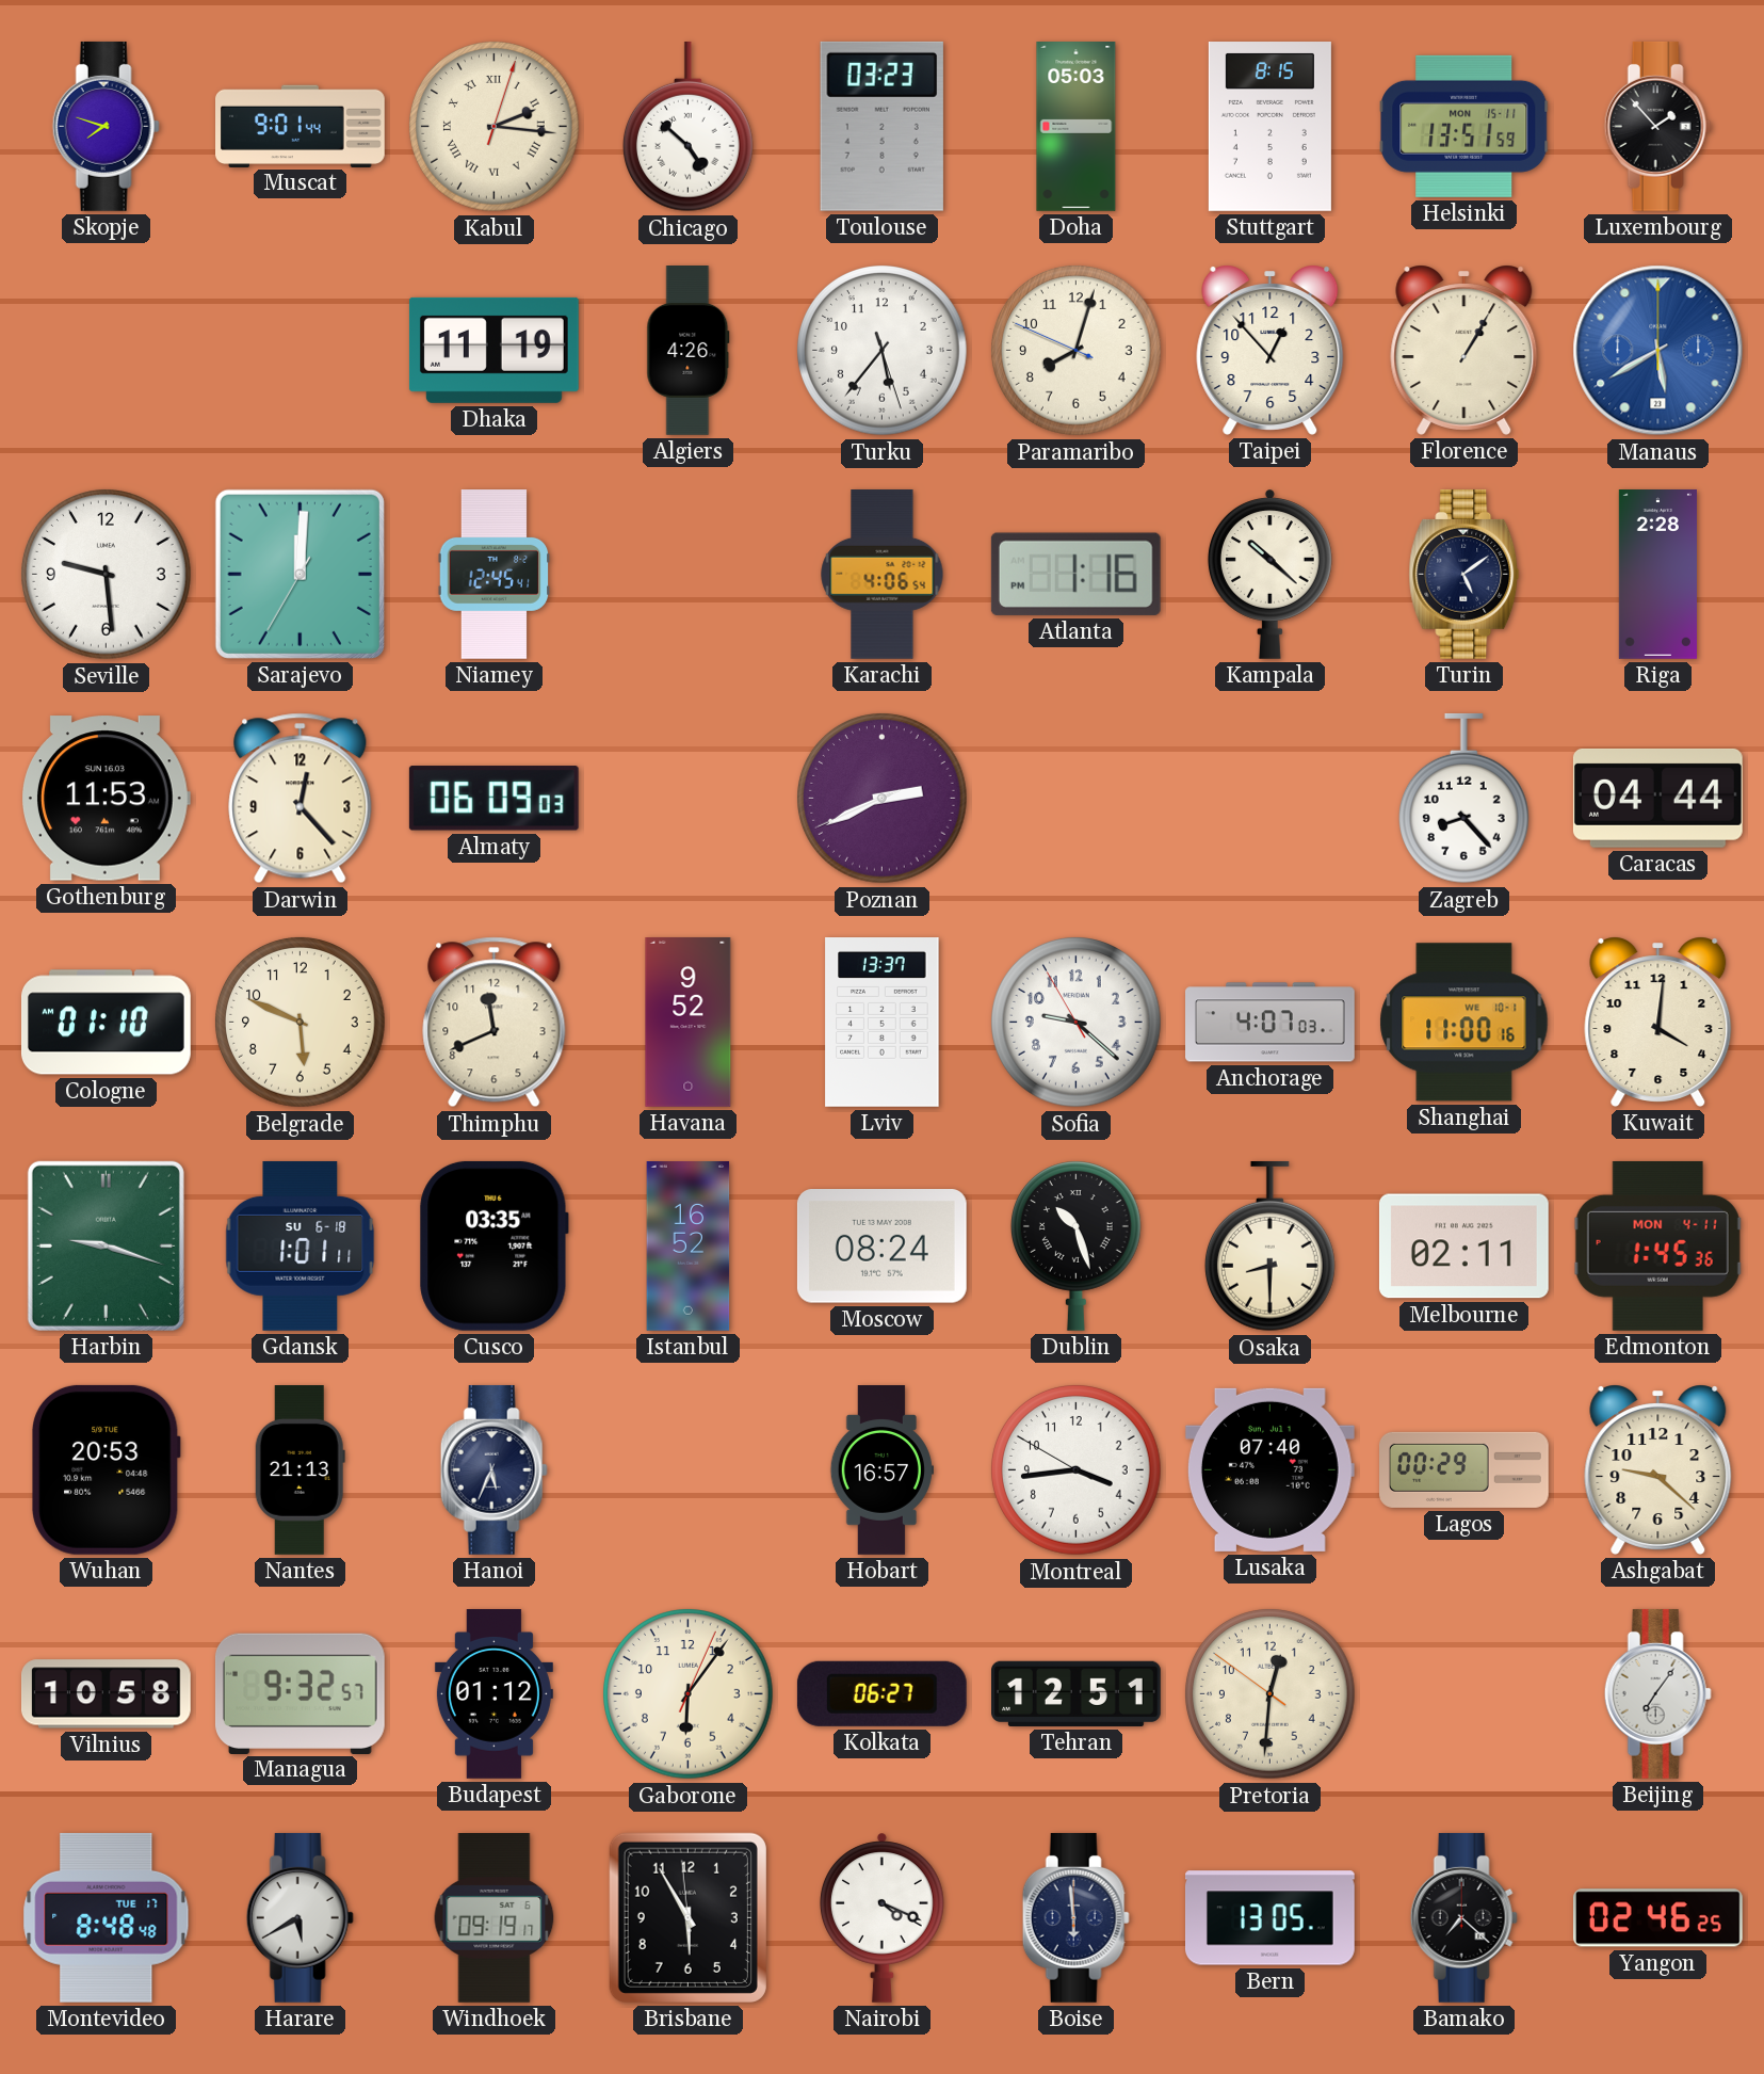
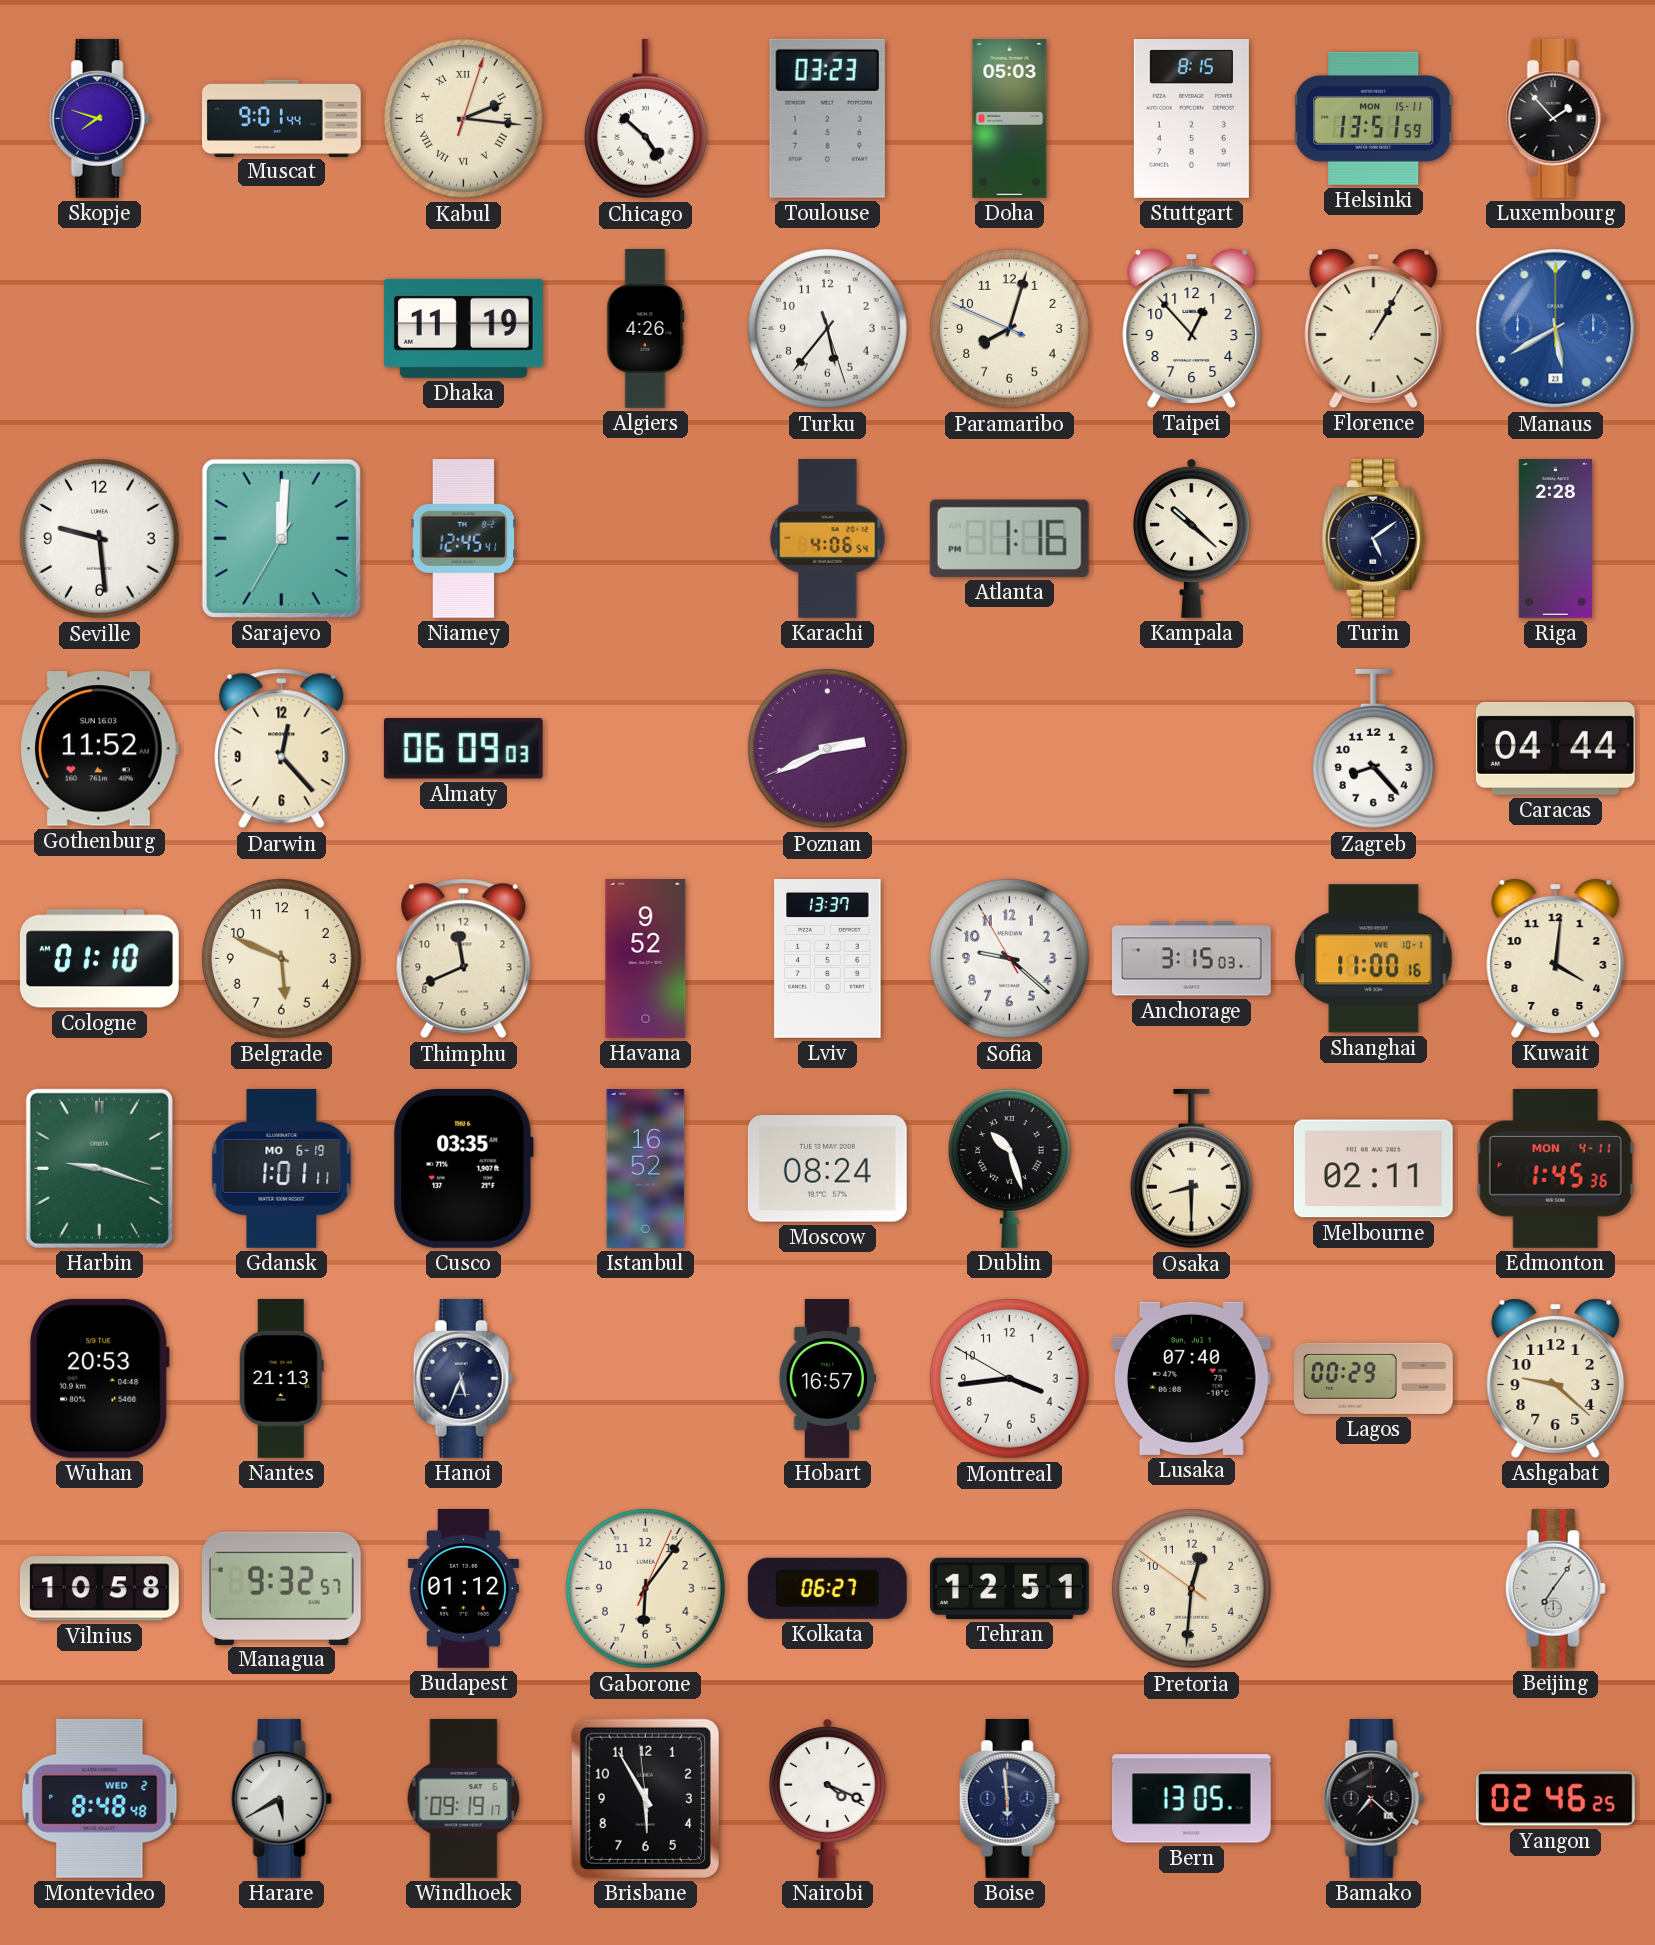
Gothenburg: 11:53 -> 11:52
Anchorage: 4:07 -> 3:15
Gdansk date: SU 6-18 -> MO 6-19
Montevideo date: TUE 17 -> WED 2
